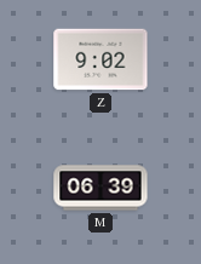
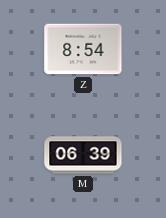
Z: 9:02 -> 8:54
